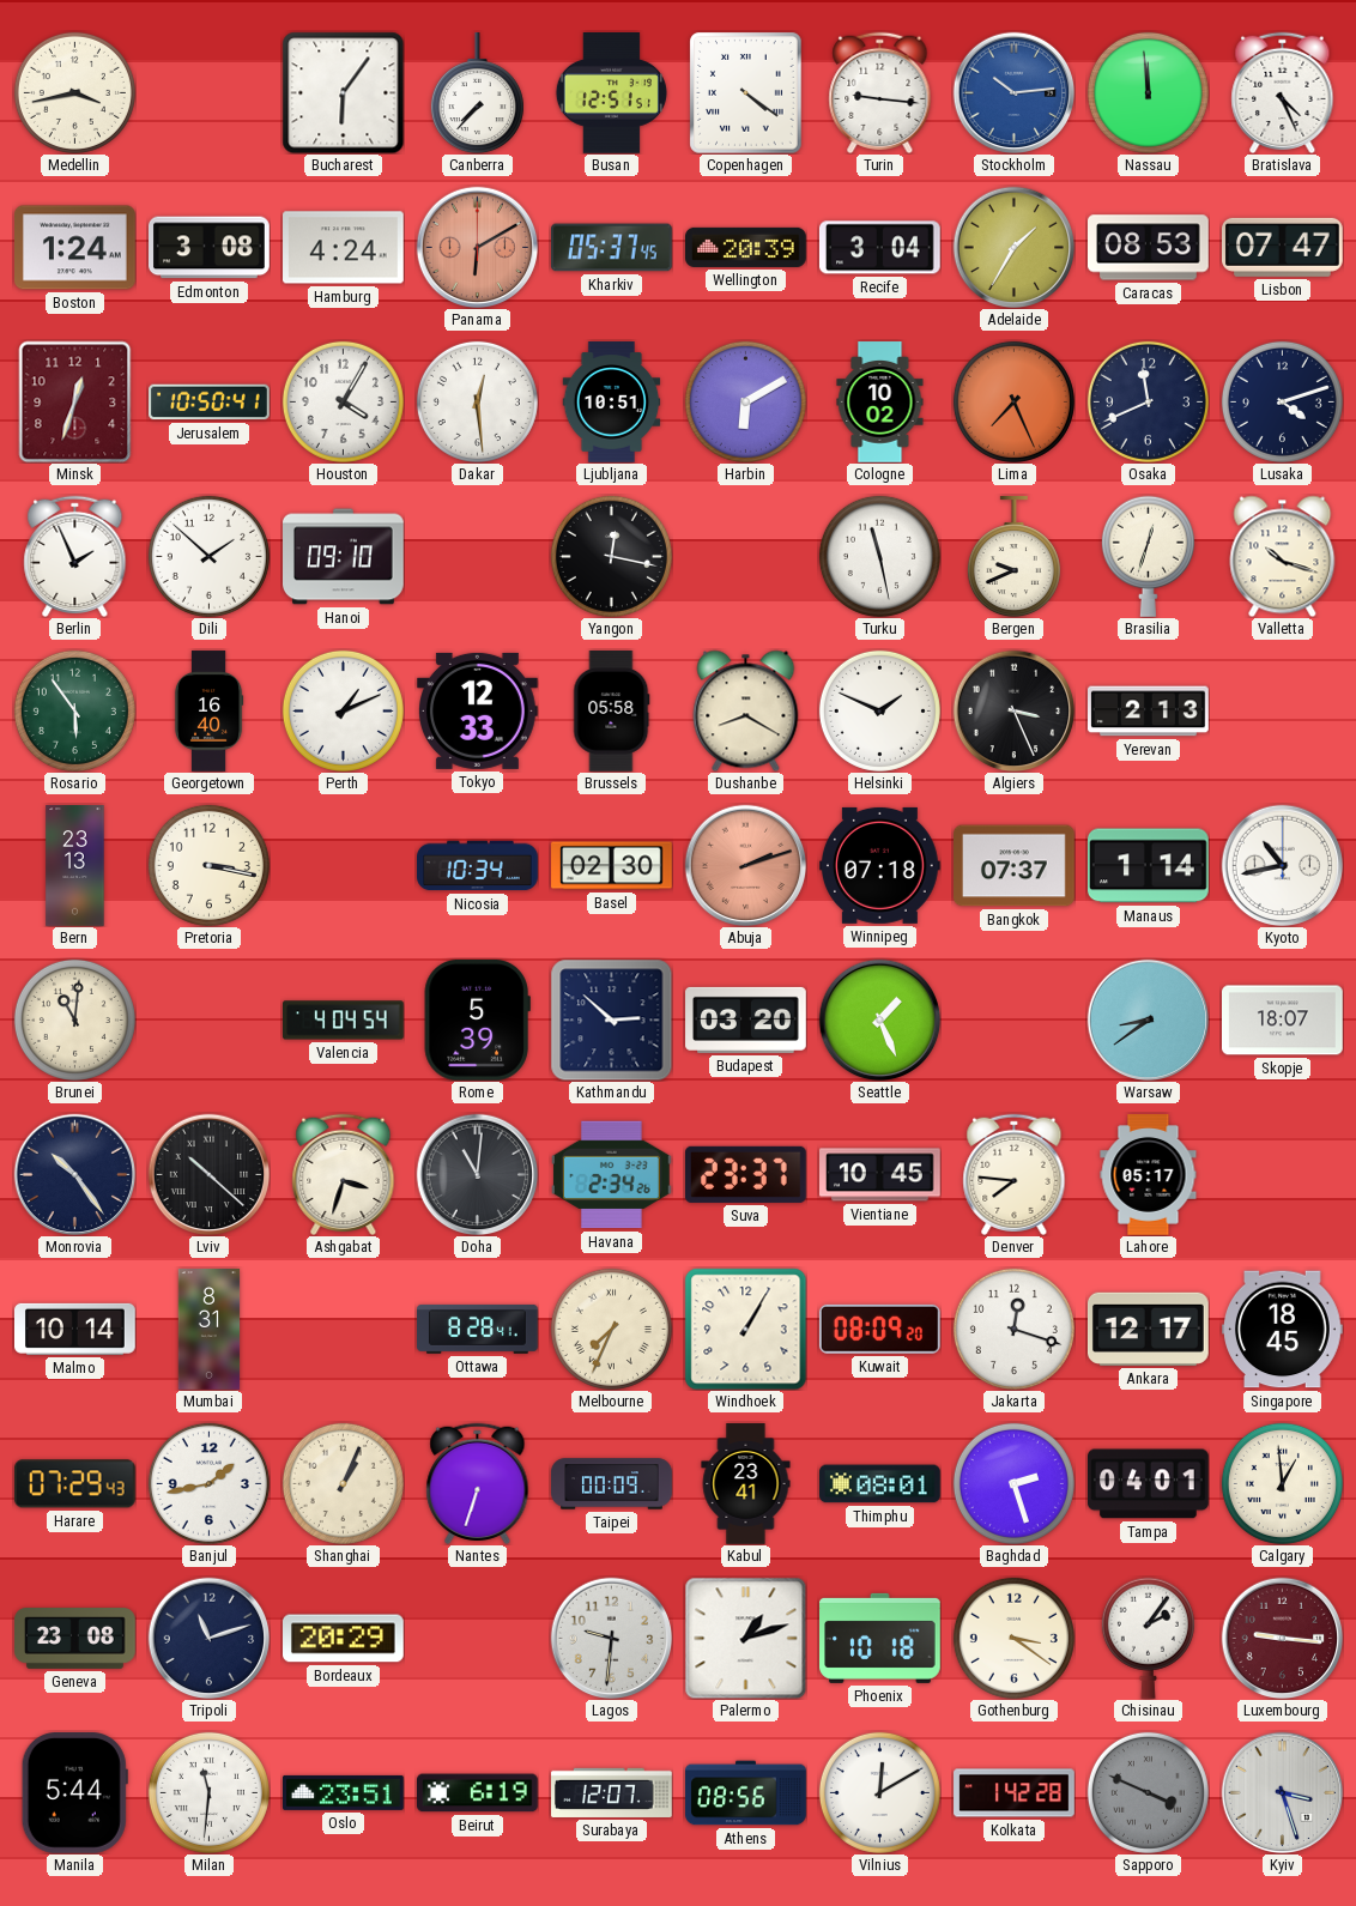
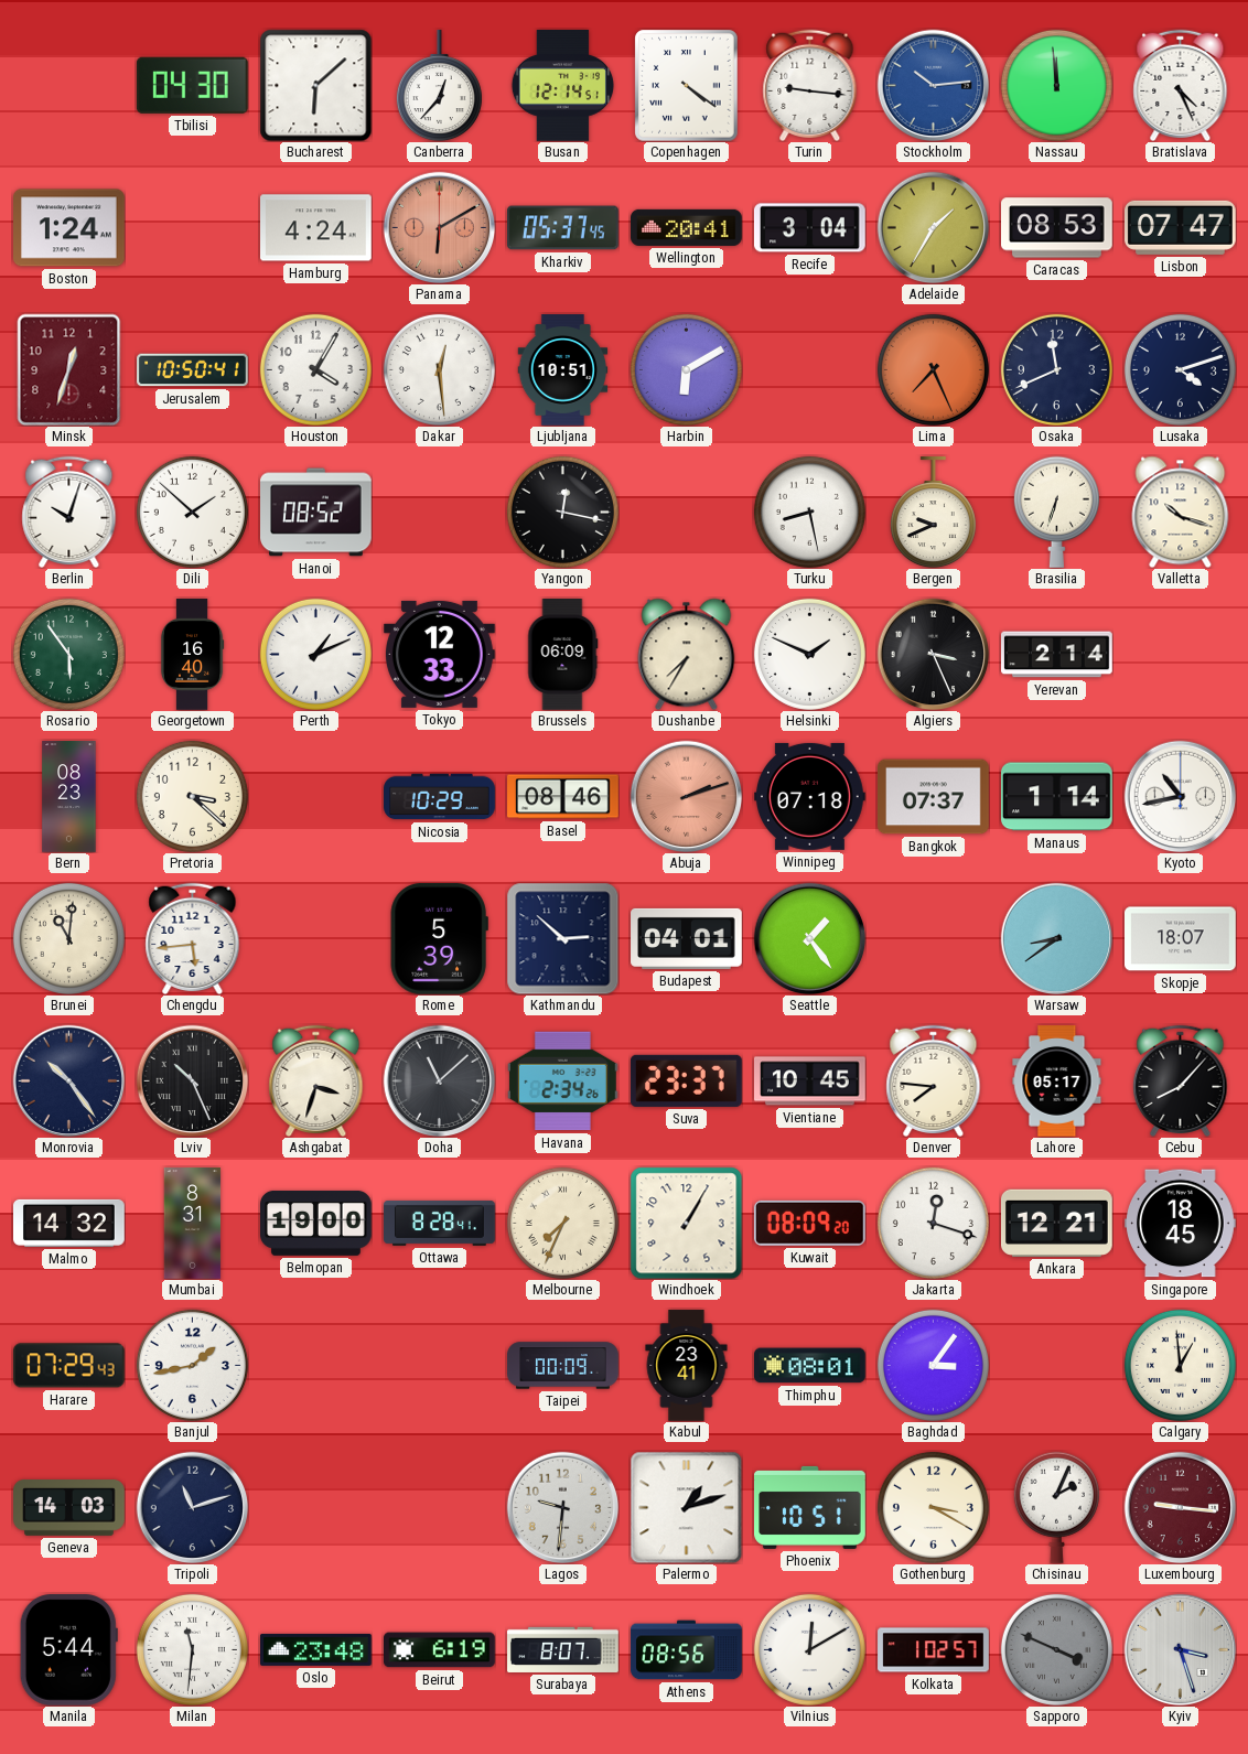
Medellin: 3:43 -> none
Tbilisi: none -> 04:30
Bucharest: 6:06 -> 6:08
Canberra: 7:37 -> 12:37
Busan: 12:51 -> 12:14
Edmonton: 3:08 -> none
Wellington: 20:39 -> 20:41
Cologne: 10:02 -> none
Berlin: 1:56 -> 10:03
Hanoi: 09:10 -> 08:52
Turku: 11:28 -> 8:28
Brasilia: 12:33 -> 6:33
Brussels: 05:58 -> 06:09
Dushanbe: 8:20 -> 7:35
Yerevan: 2:13 -> 2:14
Bern: 23:13 -> 08:23
Pretoria: 3:17 -> 3:22
Nicosia: 10:34 -> 10:29
Basel: 02:30 -> 08:46
Chengdu: none -> 5:44
Valencia: 4:04 -> none
Budapest: 03:20 -> 04:01
Seattle: 1:26 -> 1:24
Lviv: 10:22 -> 10:26
Doha: 11:01 -> 11:08
Cebu: none -> 8:07
Malmo: 10:14 -> 14:32
Belmopan: none -> 19:00
Ankara: 12:17 -> 12:21
Shanghai: 1:04 -> none
Nantes: 6:33 -> none
Baghdad: 2:27 -> 3:06
Tampa: 04:01 -> none
Geneva: 23:08 -> 14:03
Bordeaux: 20:29 -> none
Phoenix: 10:18 -> 10:51
Gothenburg: 3:21 -> 3:20
Chisinau: 2:06 -> 2:04
Oslo: 23:51 -> 23:48
Surabaya: 12:07 -> 8:07
Kolkata: 1:42 -> 1:02
